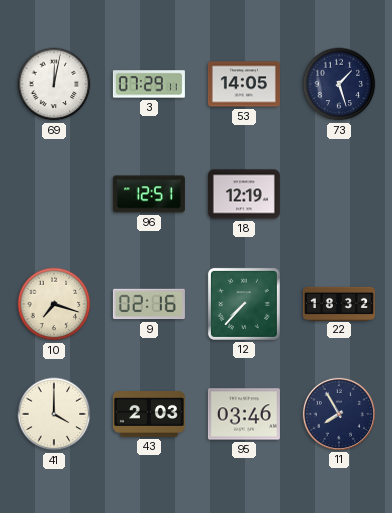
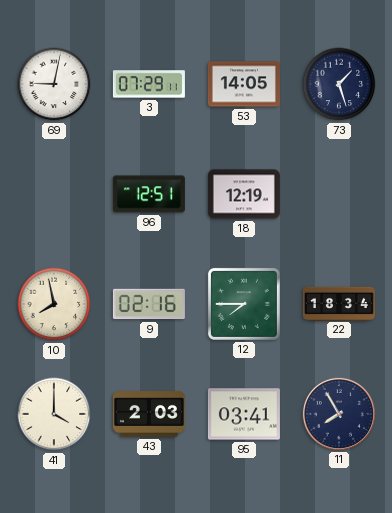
69: 12:02 -> 9:02
10: 7:18 -> 7:58
12: 7:37 -> 7:45
22: 18:32 -> 18:34
95: 03:46 -> 03:41
